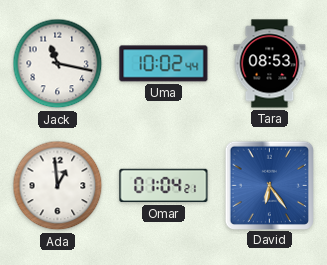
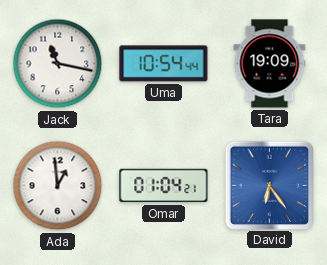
Uma: 10:02 -> 10:54
Tara: 08:53 -> 19:09
